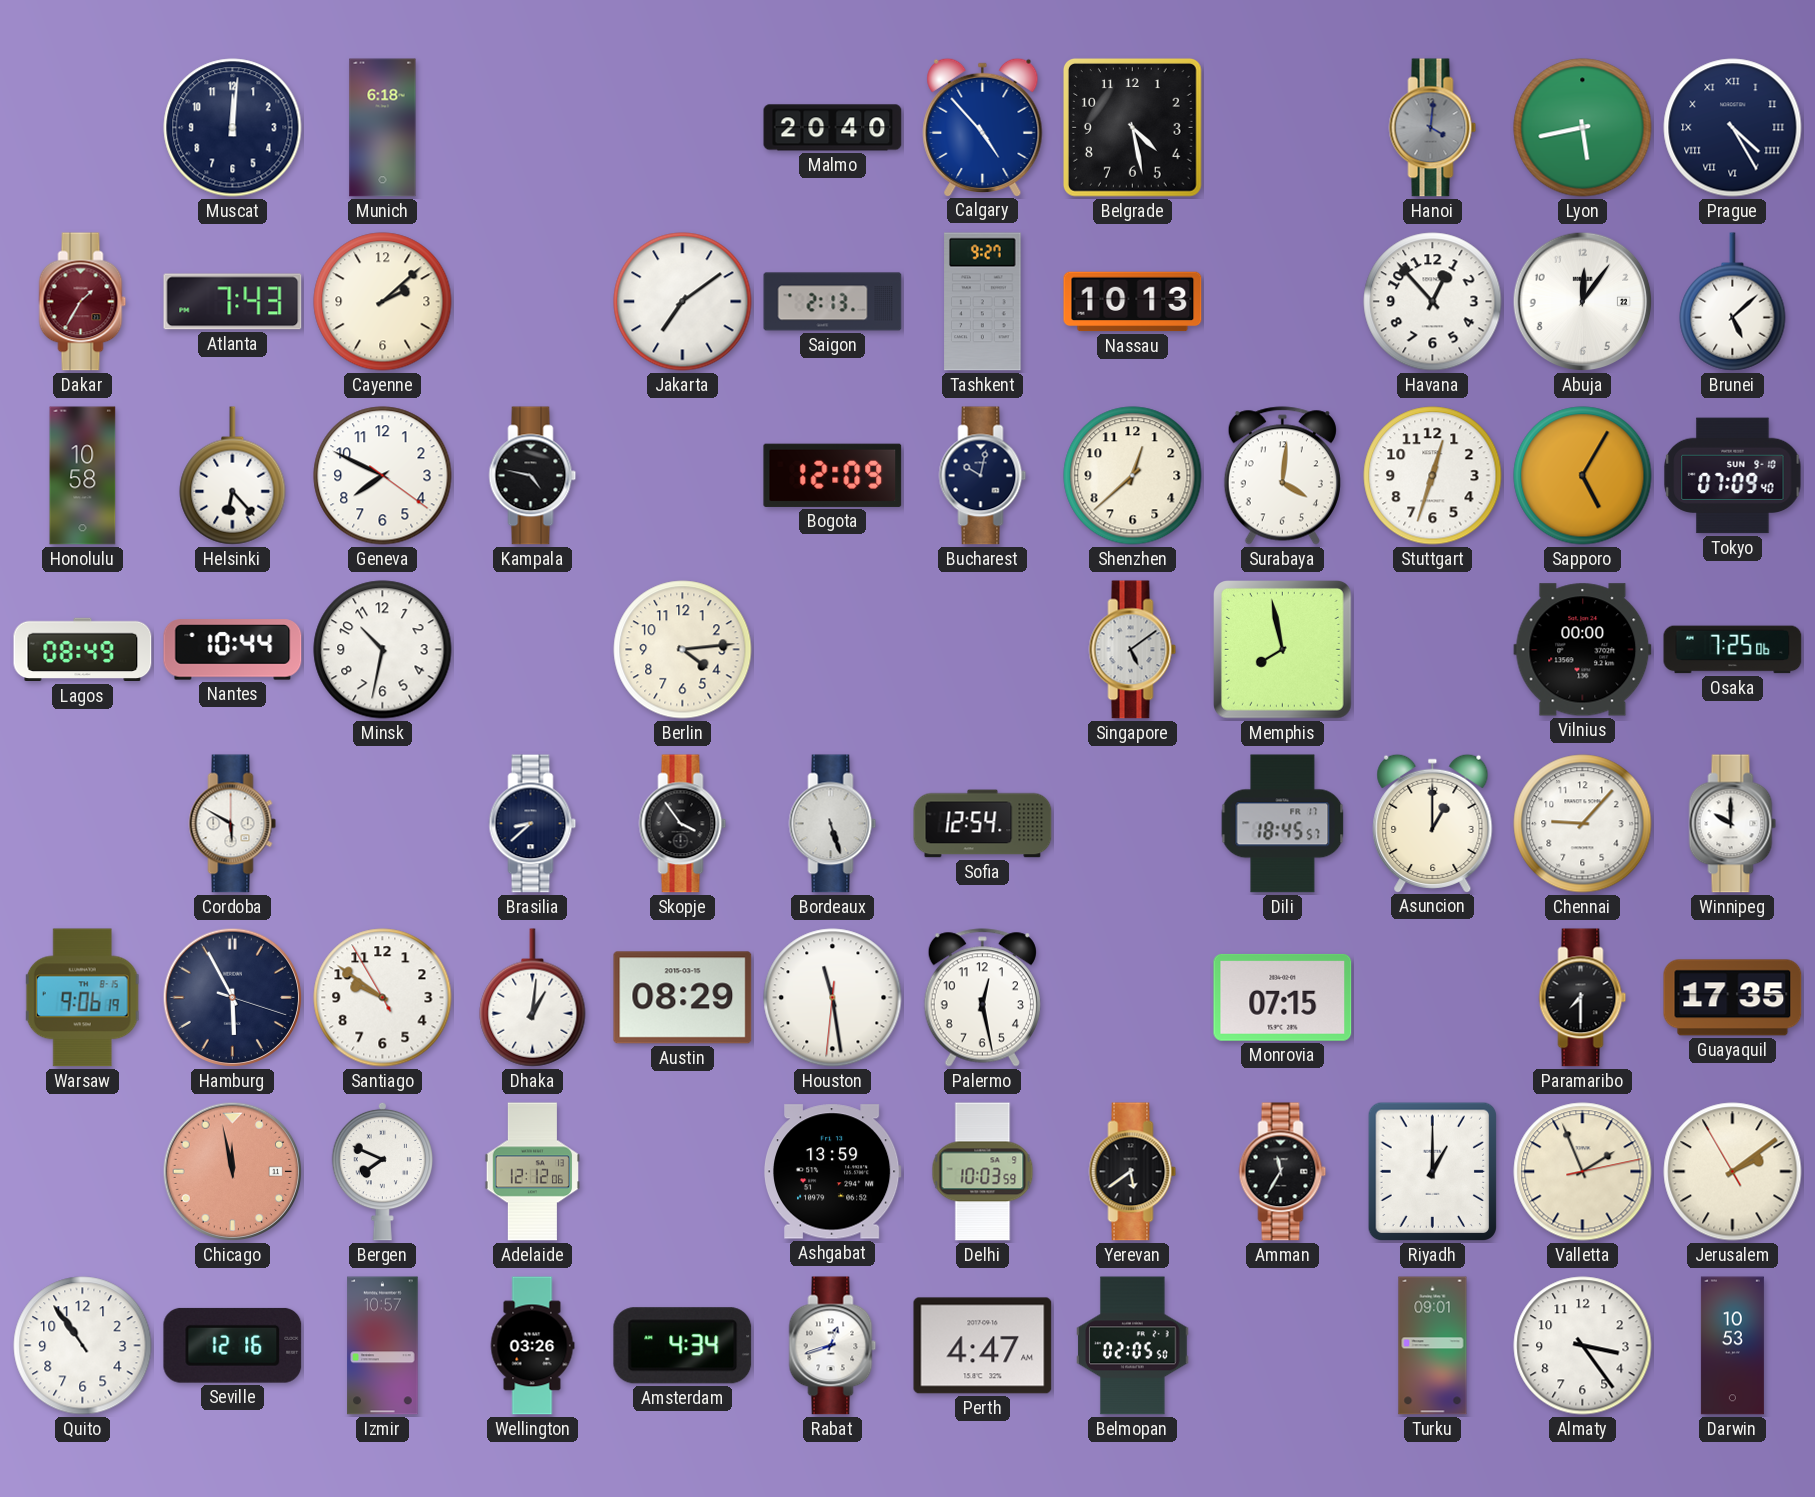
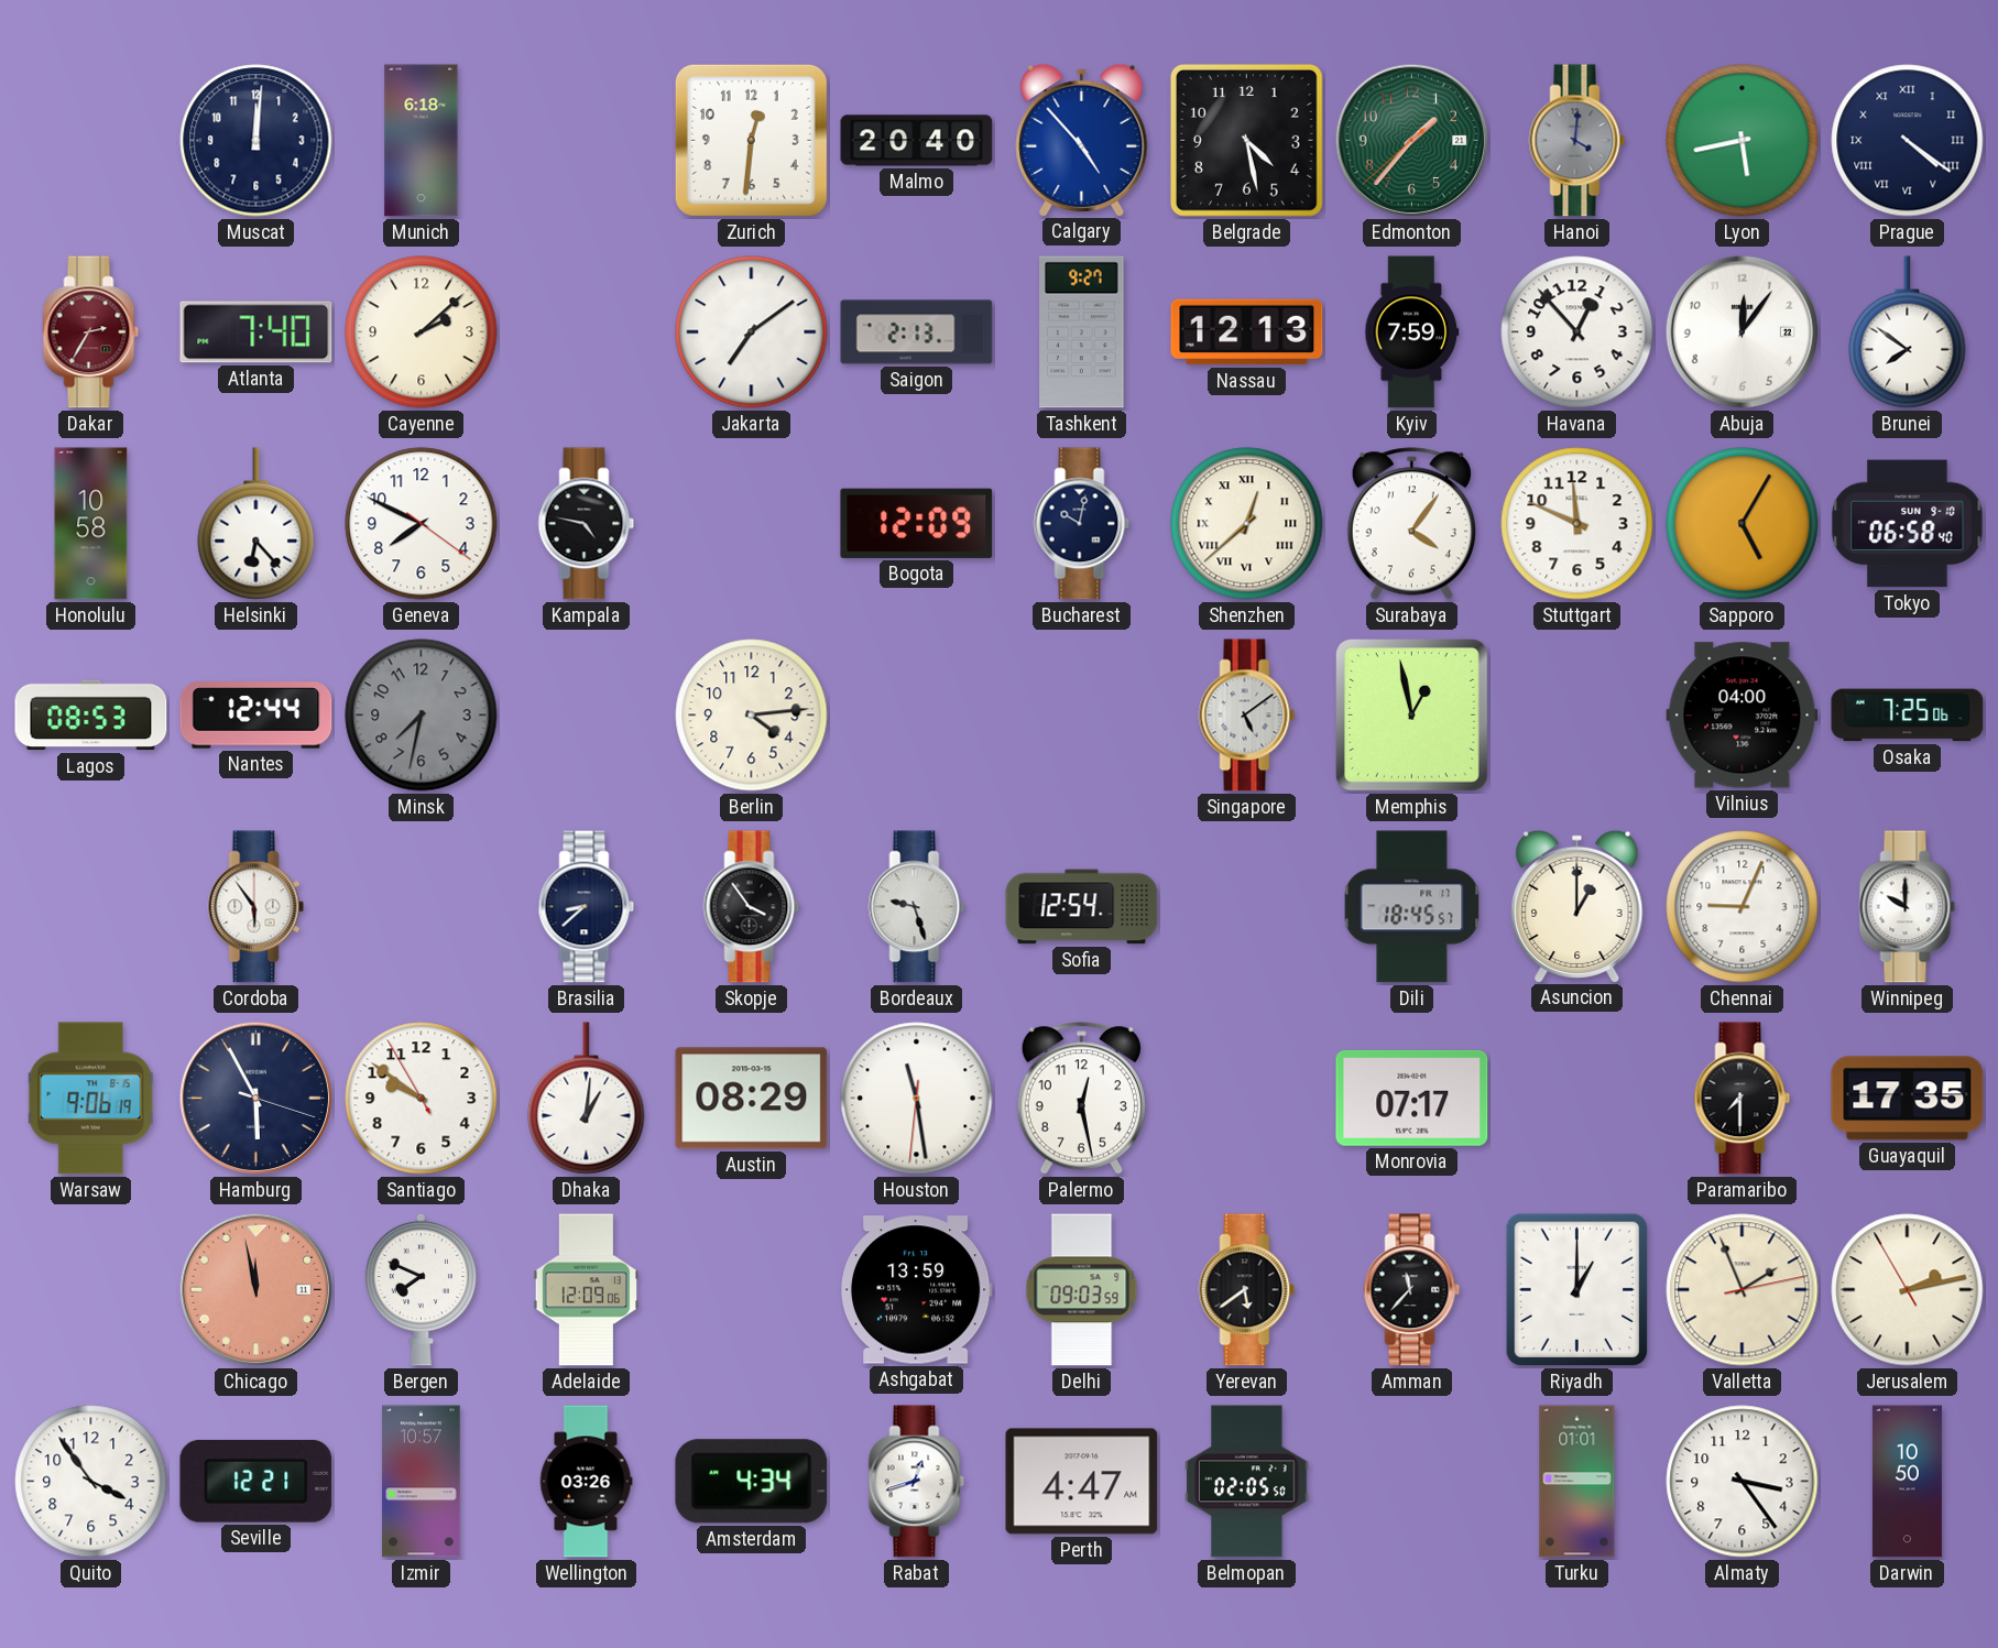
Zurich: none -> 12:31
Edmonton: none -> 1:36
Prague: 4:25 -> 4:21
Dakar: 1:35 -> 2:35
Atlanta: 7:43 -> 7:40
Nassau: 10:13 -> 12:13
Kyiv: none -> 7:59
Brunei: 5:08 -> 7:51
Shenzhen numerals: Arabic -> Roman
Surabaya: 4:01 -> 4:06
Stuttgart: 12:33 -> 11:49
Tokyo: 07:09 -> 06:58
Lagos: 08:49 -> 08:53
Nantes: 10:44 -> 12:44
Minsk: 10:32 -> 7:32
Minsk dial: white -> grey
Memphis: 7:58 -> 12:58
Vilnius: 00:00 -> 04:00
Cordoba: 5:50 -> 5:54
Bordeaux: 5:27 -> 9:27
Chennai: 9:07 -> 9:04
Monrovia: 07:15 -> 07:17
Adelaide: 12:12 -> 12:09
Delhi: 10:03 -> 09:03
Amman: 11:35 -> 11:37
Jerusalem: 2:08 -> 2:12
Quito: 10:54 -> 3:54
Seville: 12:16 -> 12:21
Turku: 09:01 -> 01:01
Darwin: 10:53 -> 10:50
